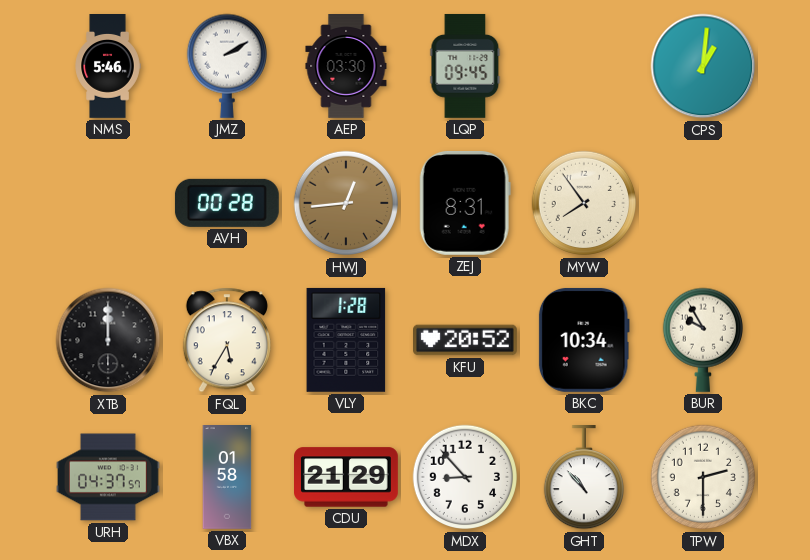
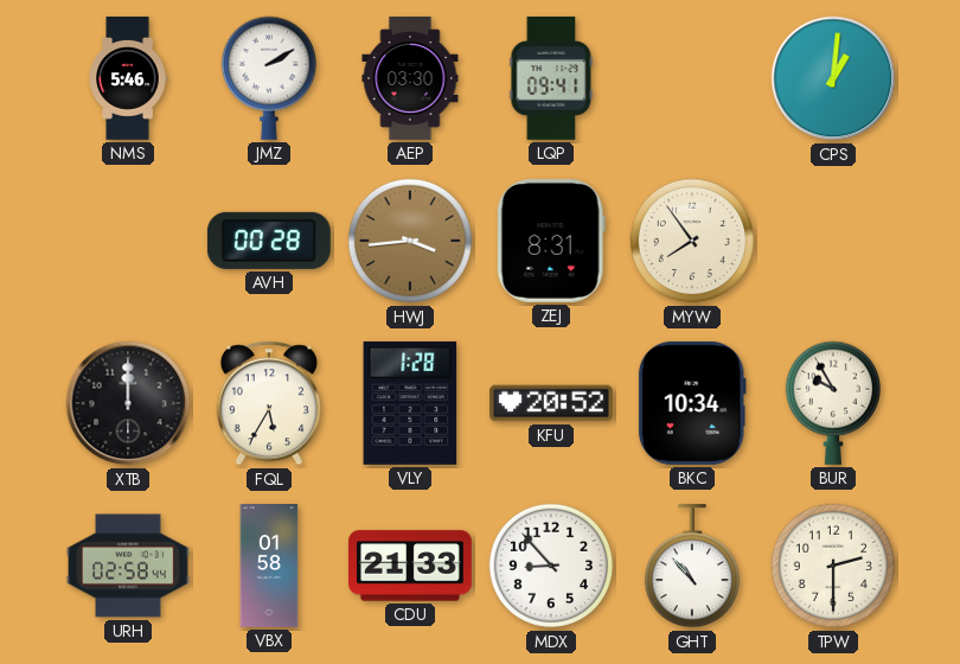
LQP: 09:45 -> 09:41
HWJ: 12:44 -> 3:44
URH: 04:37 -> 02:58
CDU: 21:29 -> 21:33
